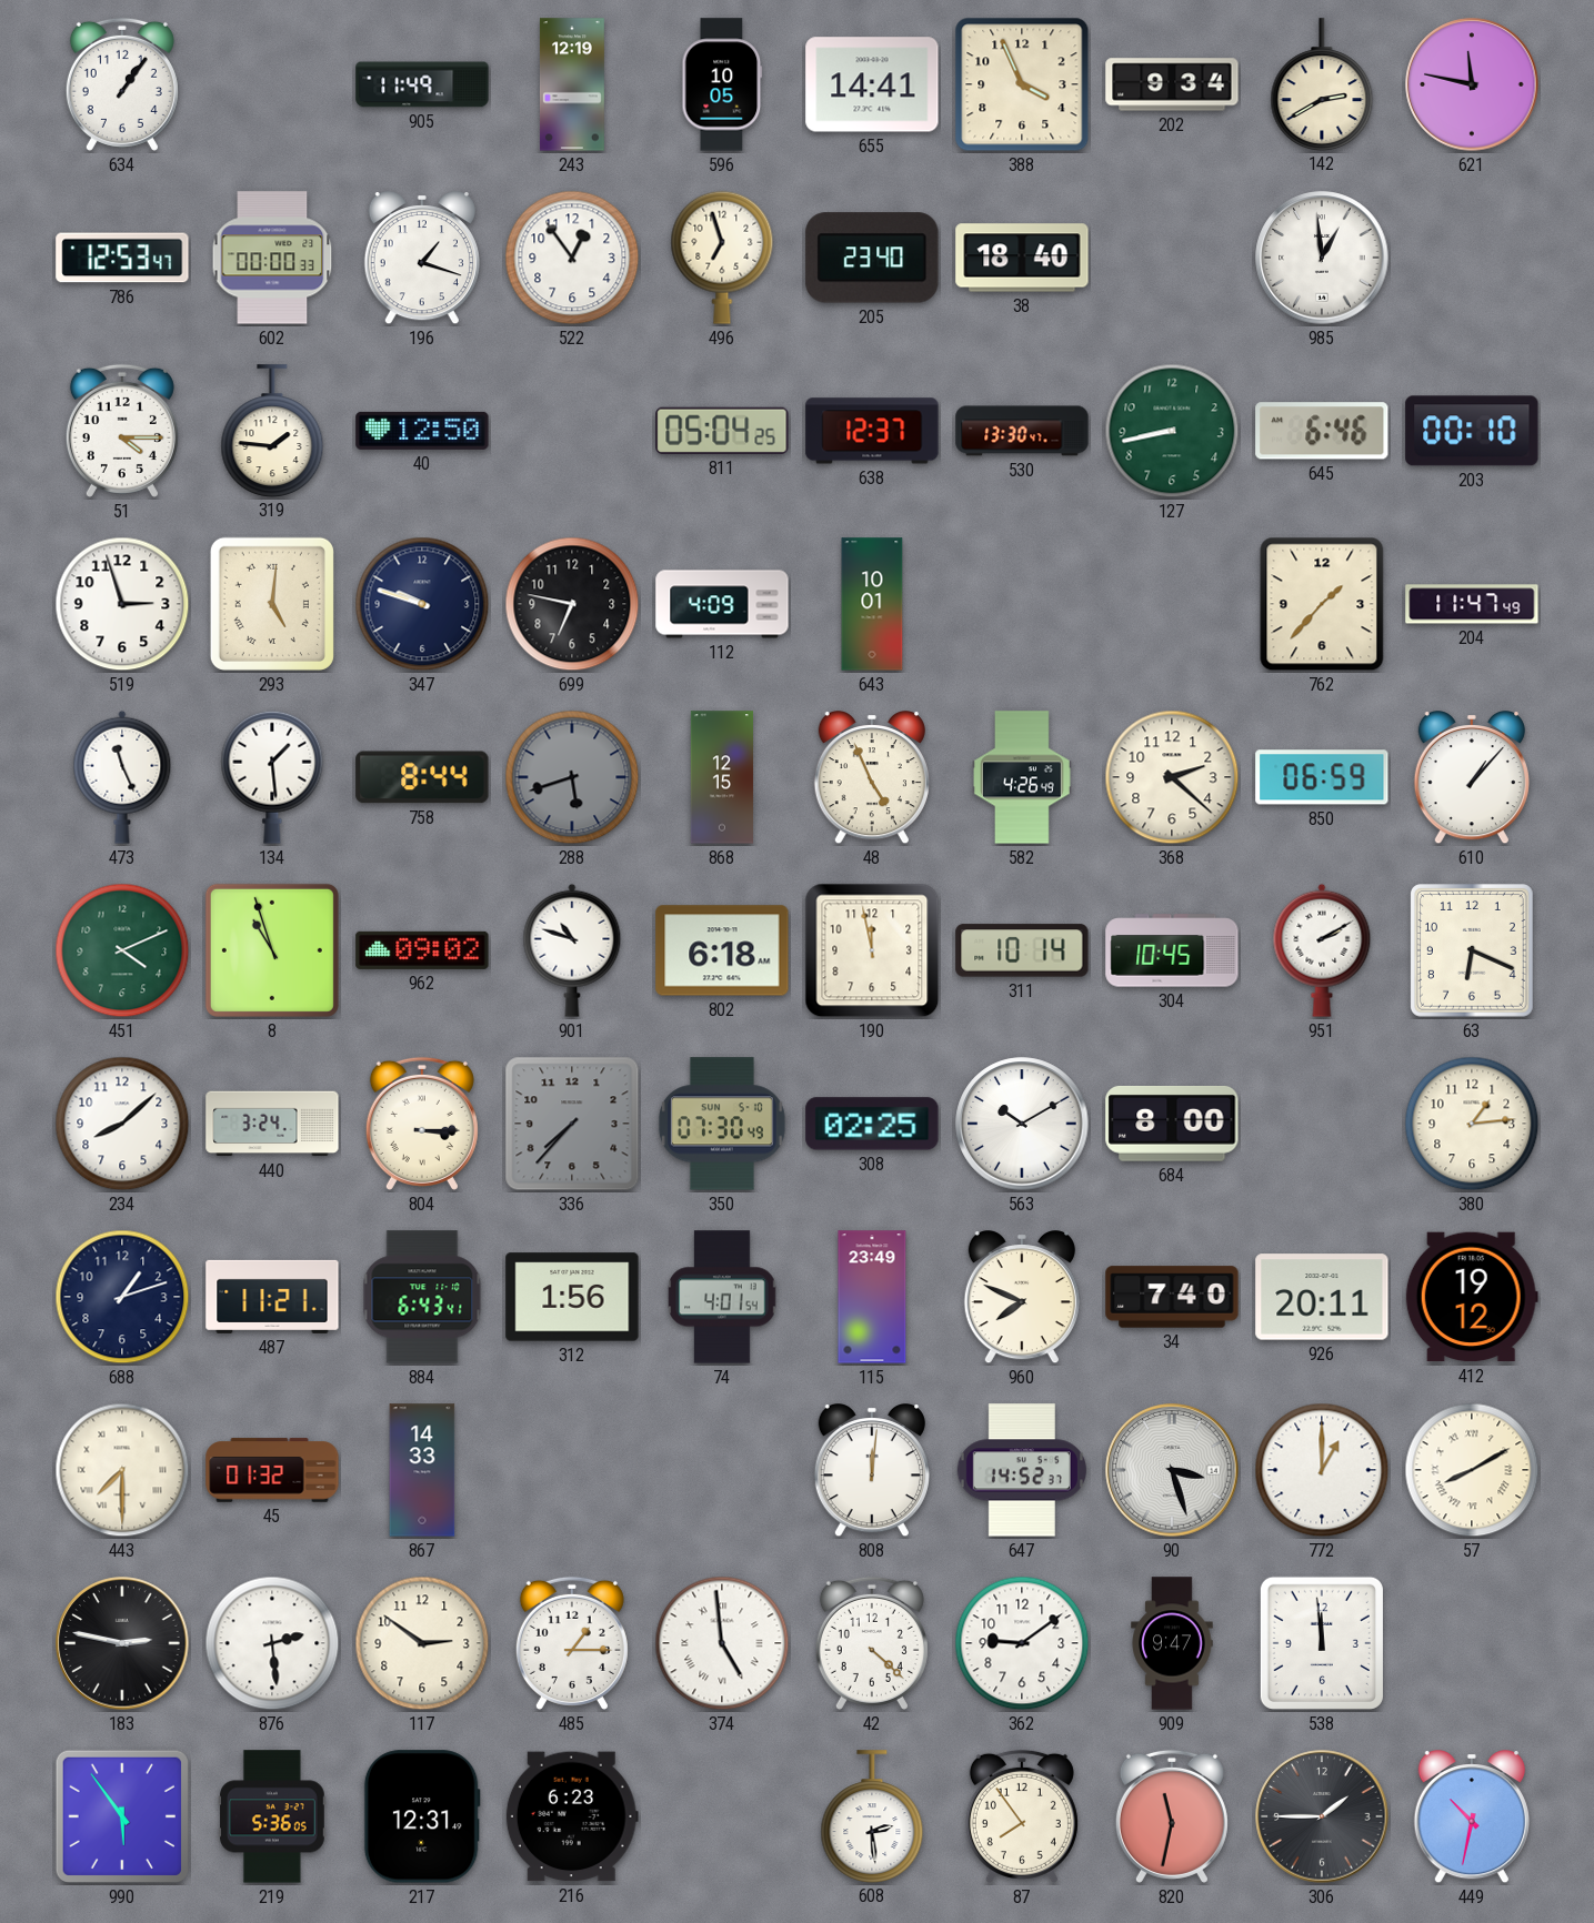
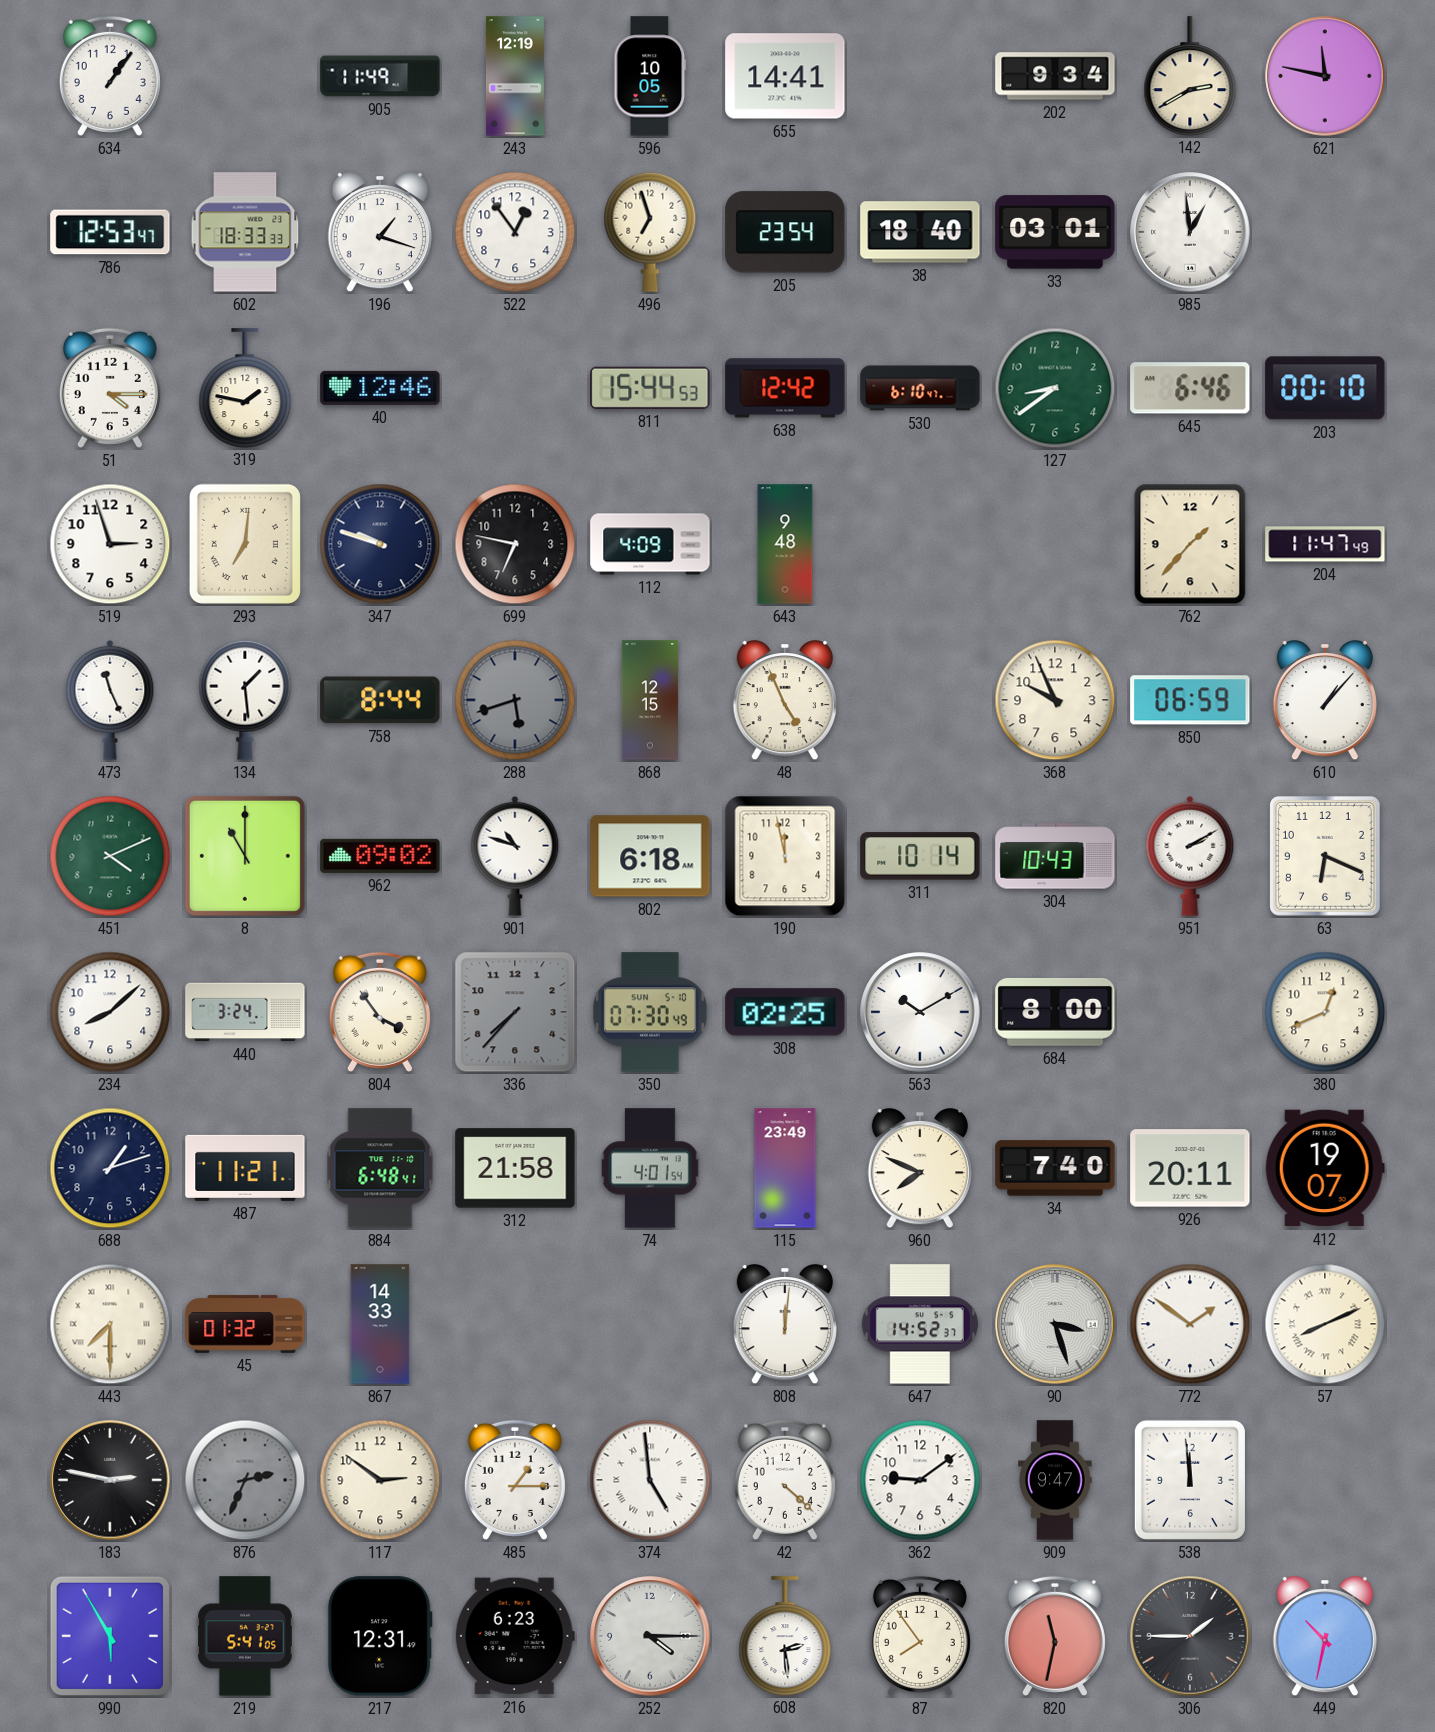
388: 3:56 -> none
602: 00:00 -> 18:33
205: 23:40 -> 23:54
33: none -> 03:01
319: 1:46 -> 1:47
40: 12:50 -> 12:46
811: 05:04 -> 15:44
638: 12:37 -> 12:42
530: 13:30 -> 6:10
127: 8:43 -> 8:39
293: 5:01 -> 7:01
643: 10:01 -> 9:48
582: 4:26 -> none
368: 2:22 -> 9:56
8: 10:57 -> 11:00
304: 10:45 -> 10:43
804: 3:15 -> 3:54
380: 1:14 -> 12:41
884: 6:43 -> 6:48
312: 1:56 -> 21:58
412: 19:12 -> 19:07
772: 1:00 -> 1:51
57: 8:10 -> 8:11
876: 2:29 -> 2:34
876 dial: white -> grey
990: 5:54 -> 5:55
219: 5:36 -> 5:41
252: none -> 4:15
